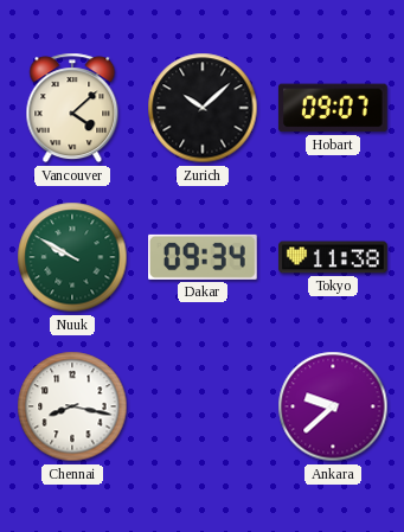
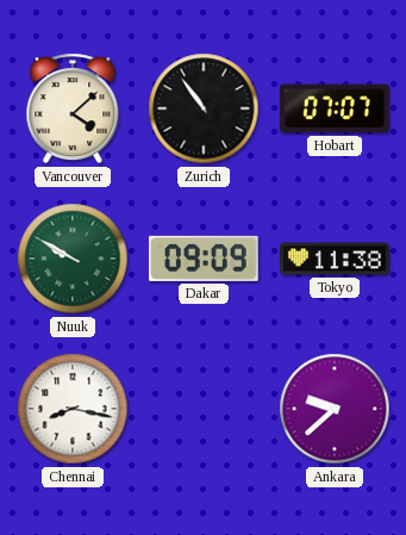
Zurich: 10:08 -> 10:54
Hobart: 09:07 -> 07:07
Dakar: 09:34 -> 09:09
